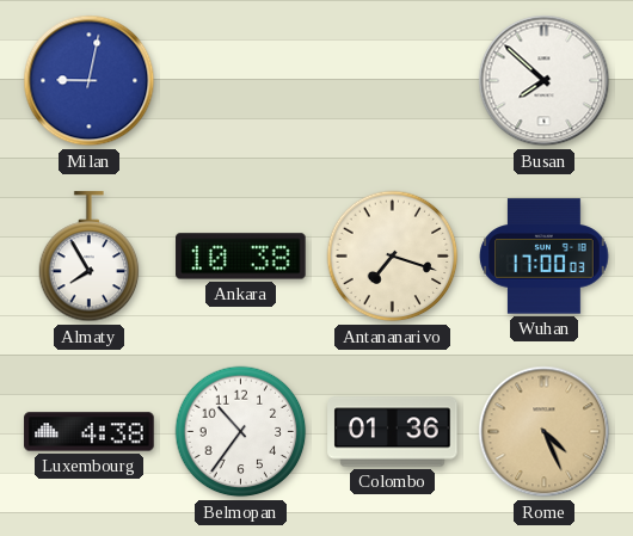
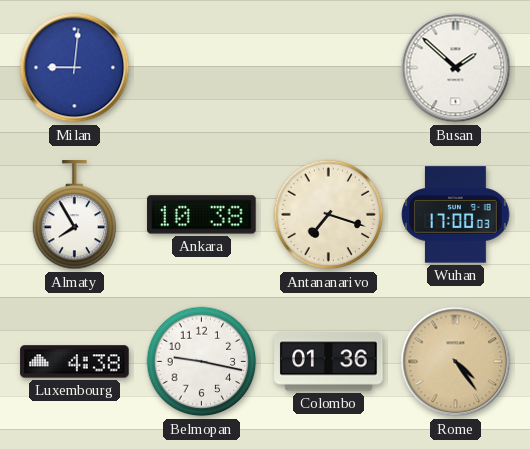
Milan: 9:02 -> 9:01
Busan: 7:52 -> 1:52
Belmopan: 10:36 -> 9:17
Rome: 4:26 -> 4:24
